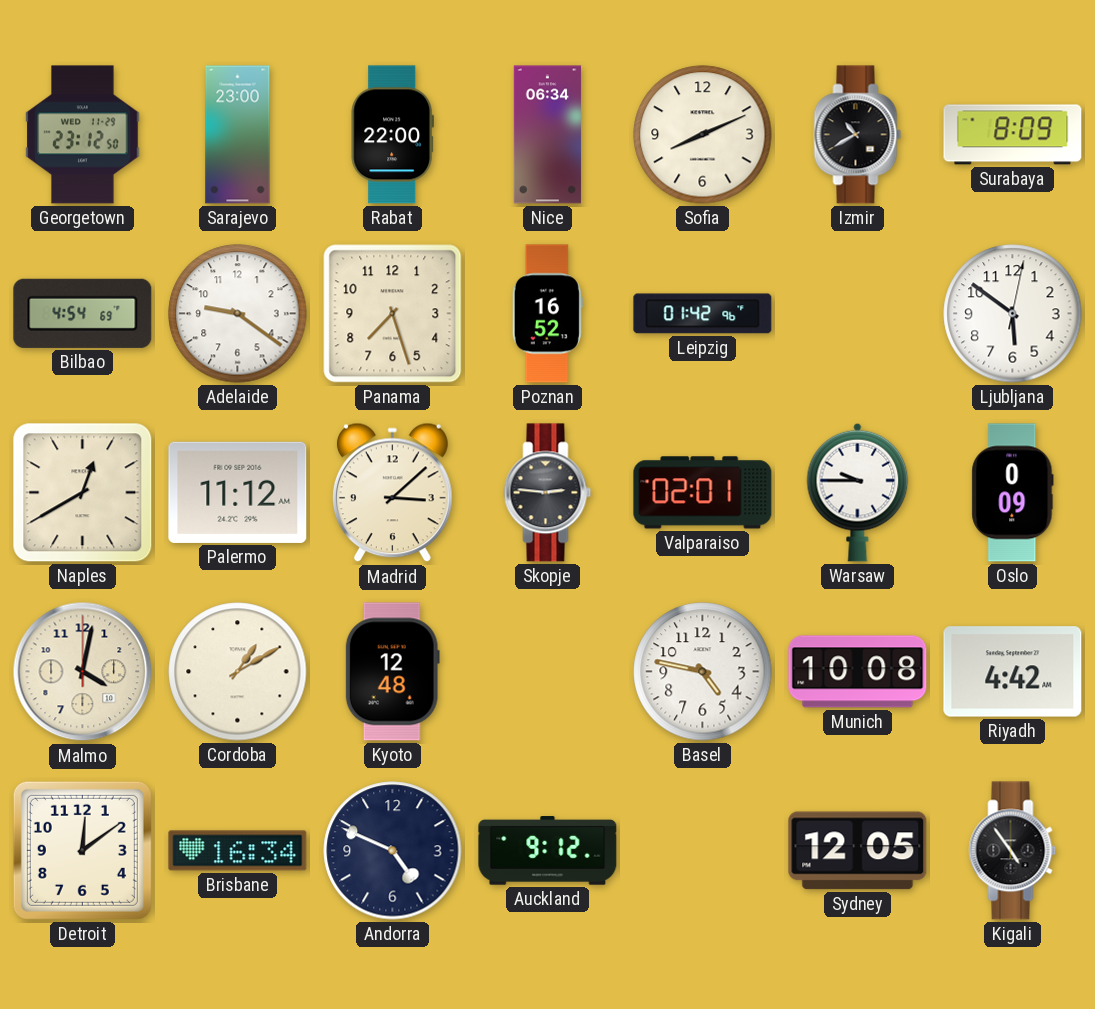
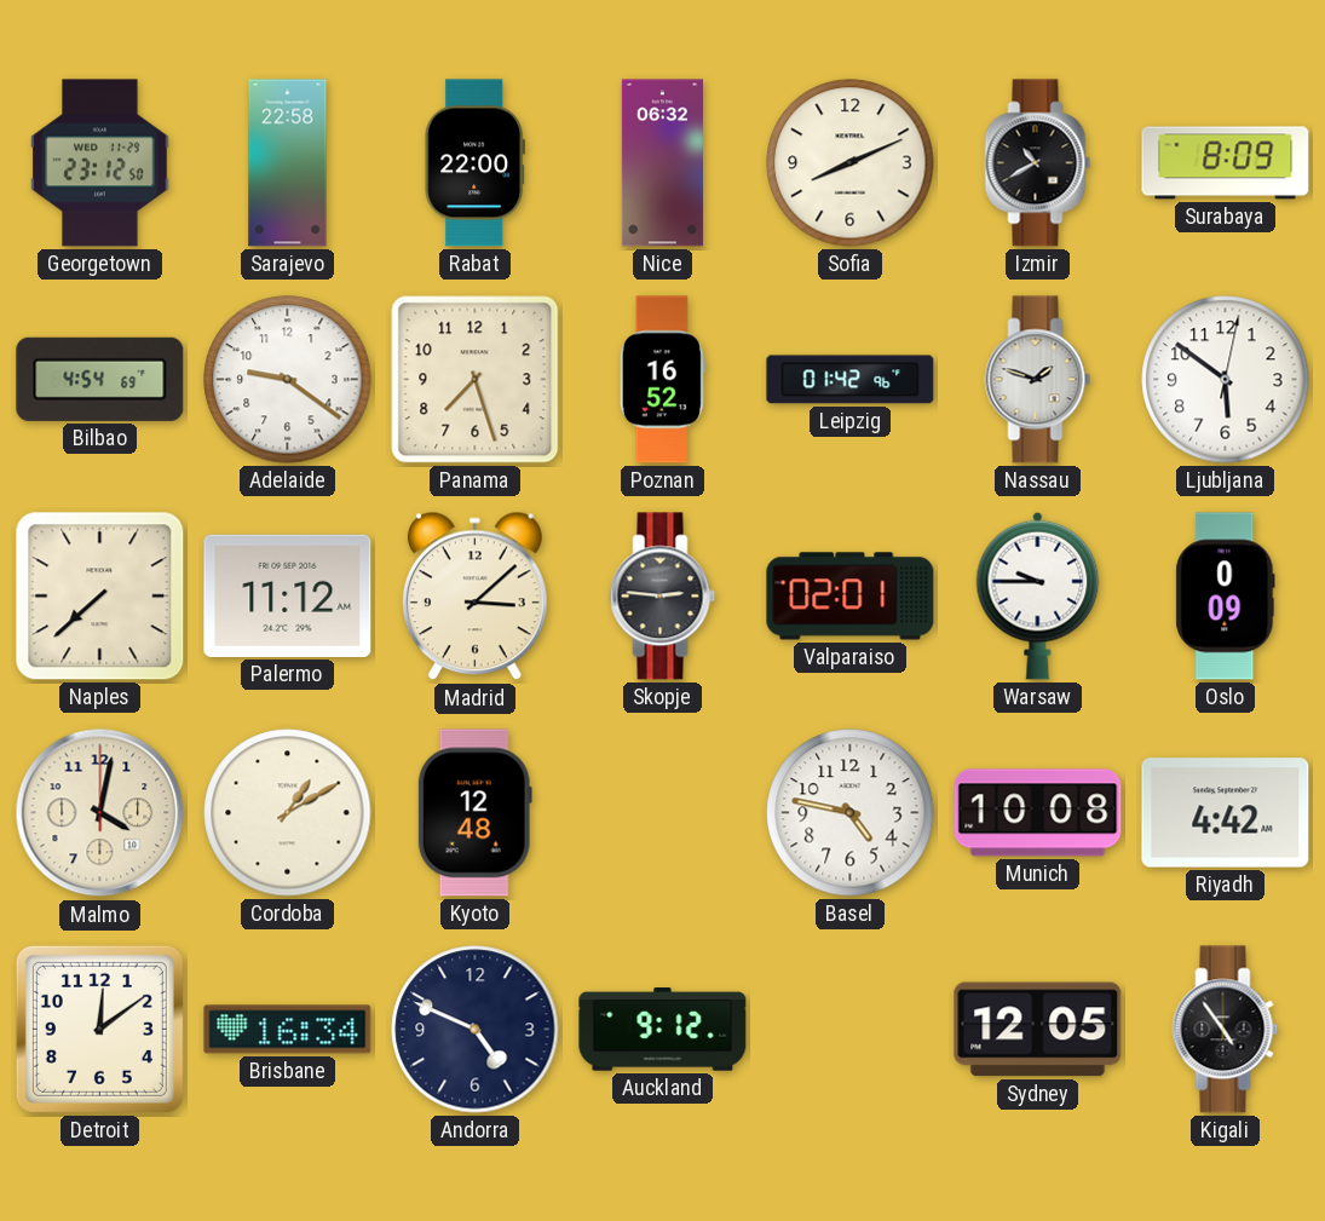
Sarajevo: 23:00 -> 22:58
Nice: 06:34 -> 06:32
Nassau: none -> 1:48
Naples: 12:40 -> 7:38
